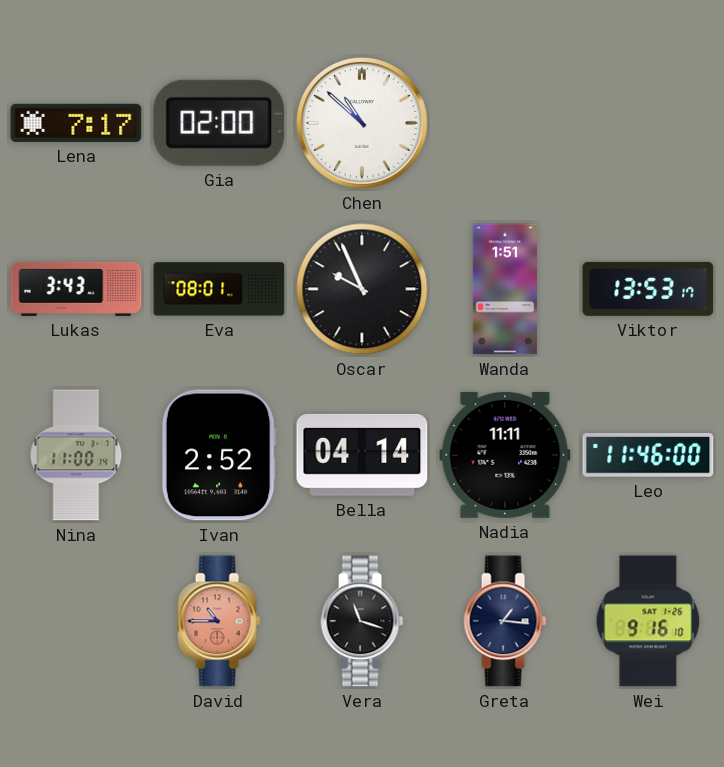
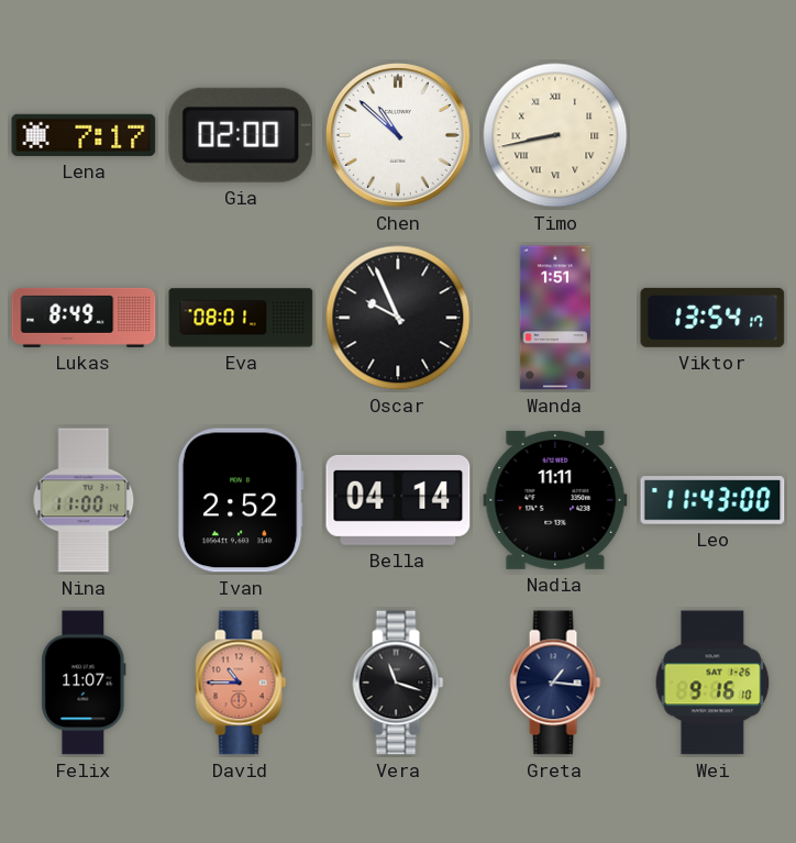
Timo: none -> 8:43
Lukas: 3:43 -> 8:49
Viktor: 13:53 -> 13:54
Leo: 11:46 -> 11:43
Felix: none -> 11:07
